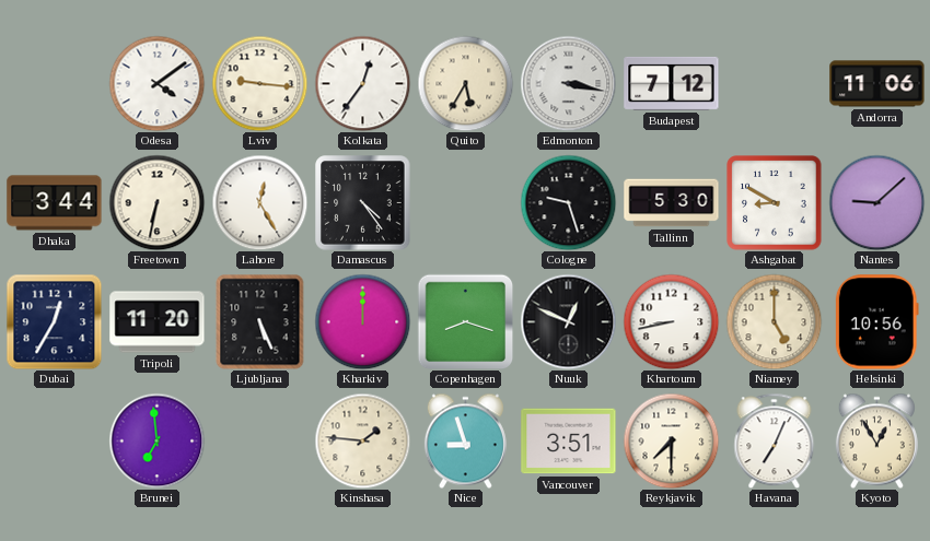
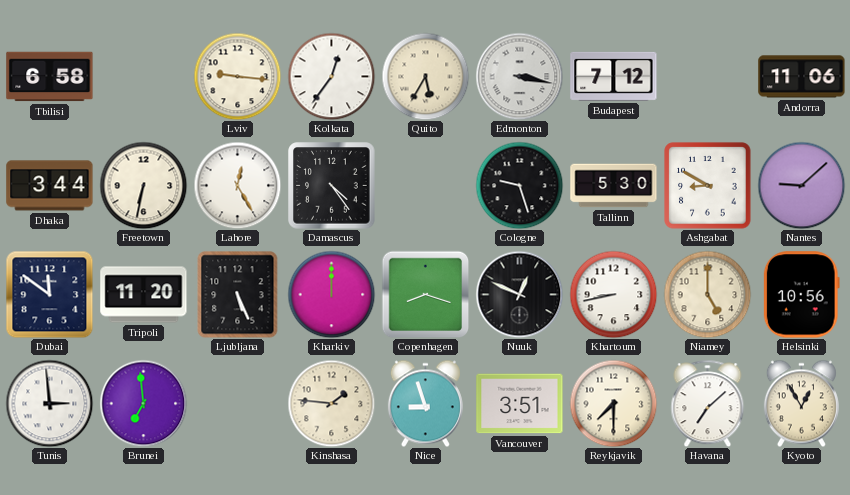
Tbilisi: none -> 6:58
Odesa: 4:09 -> none
Dubai: 12:35 -> 11:51
Tunis: none -> 2:59
Havana: 7:04 -> 7:08
